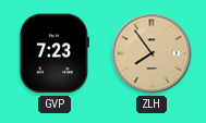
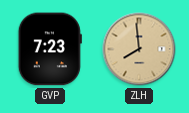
ZLH: 7:54 -> 7:59
